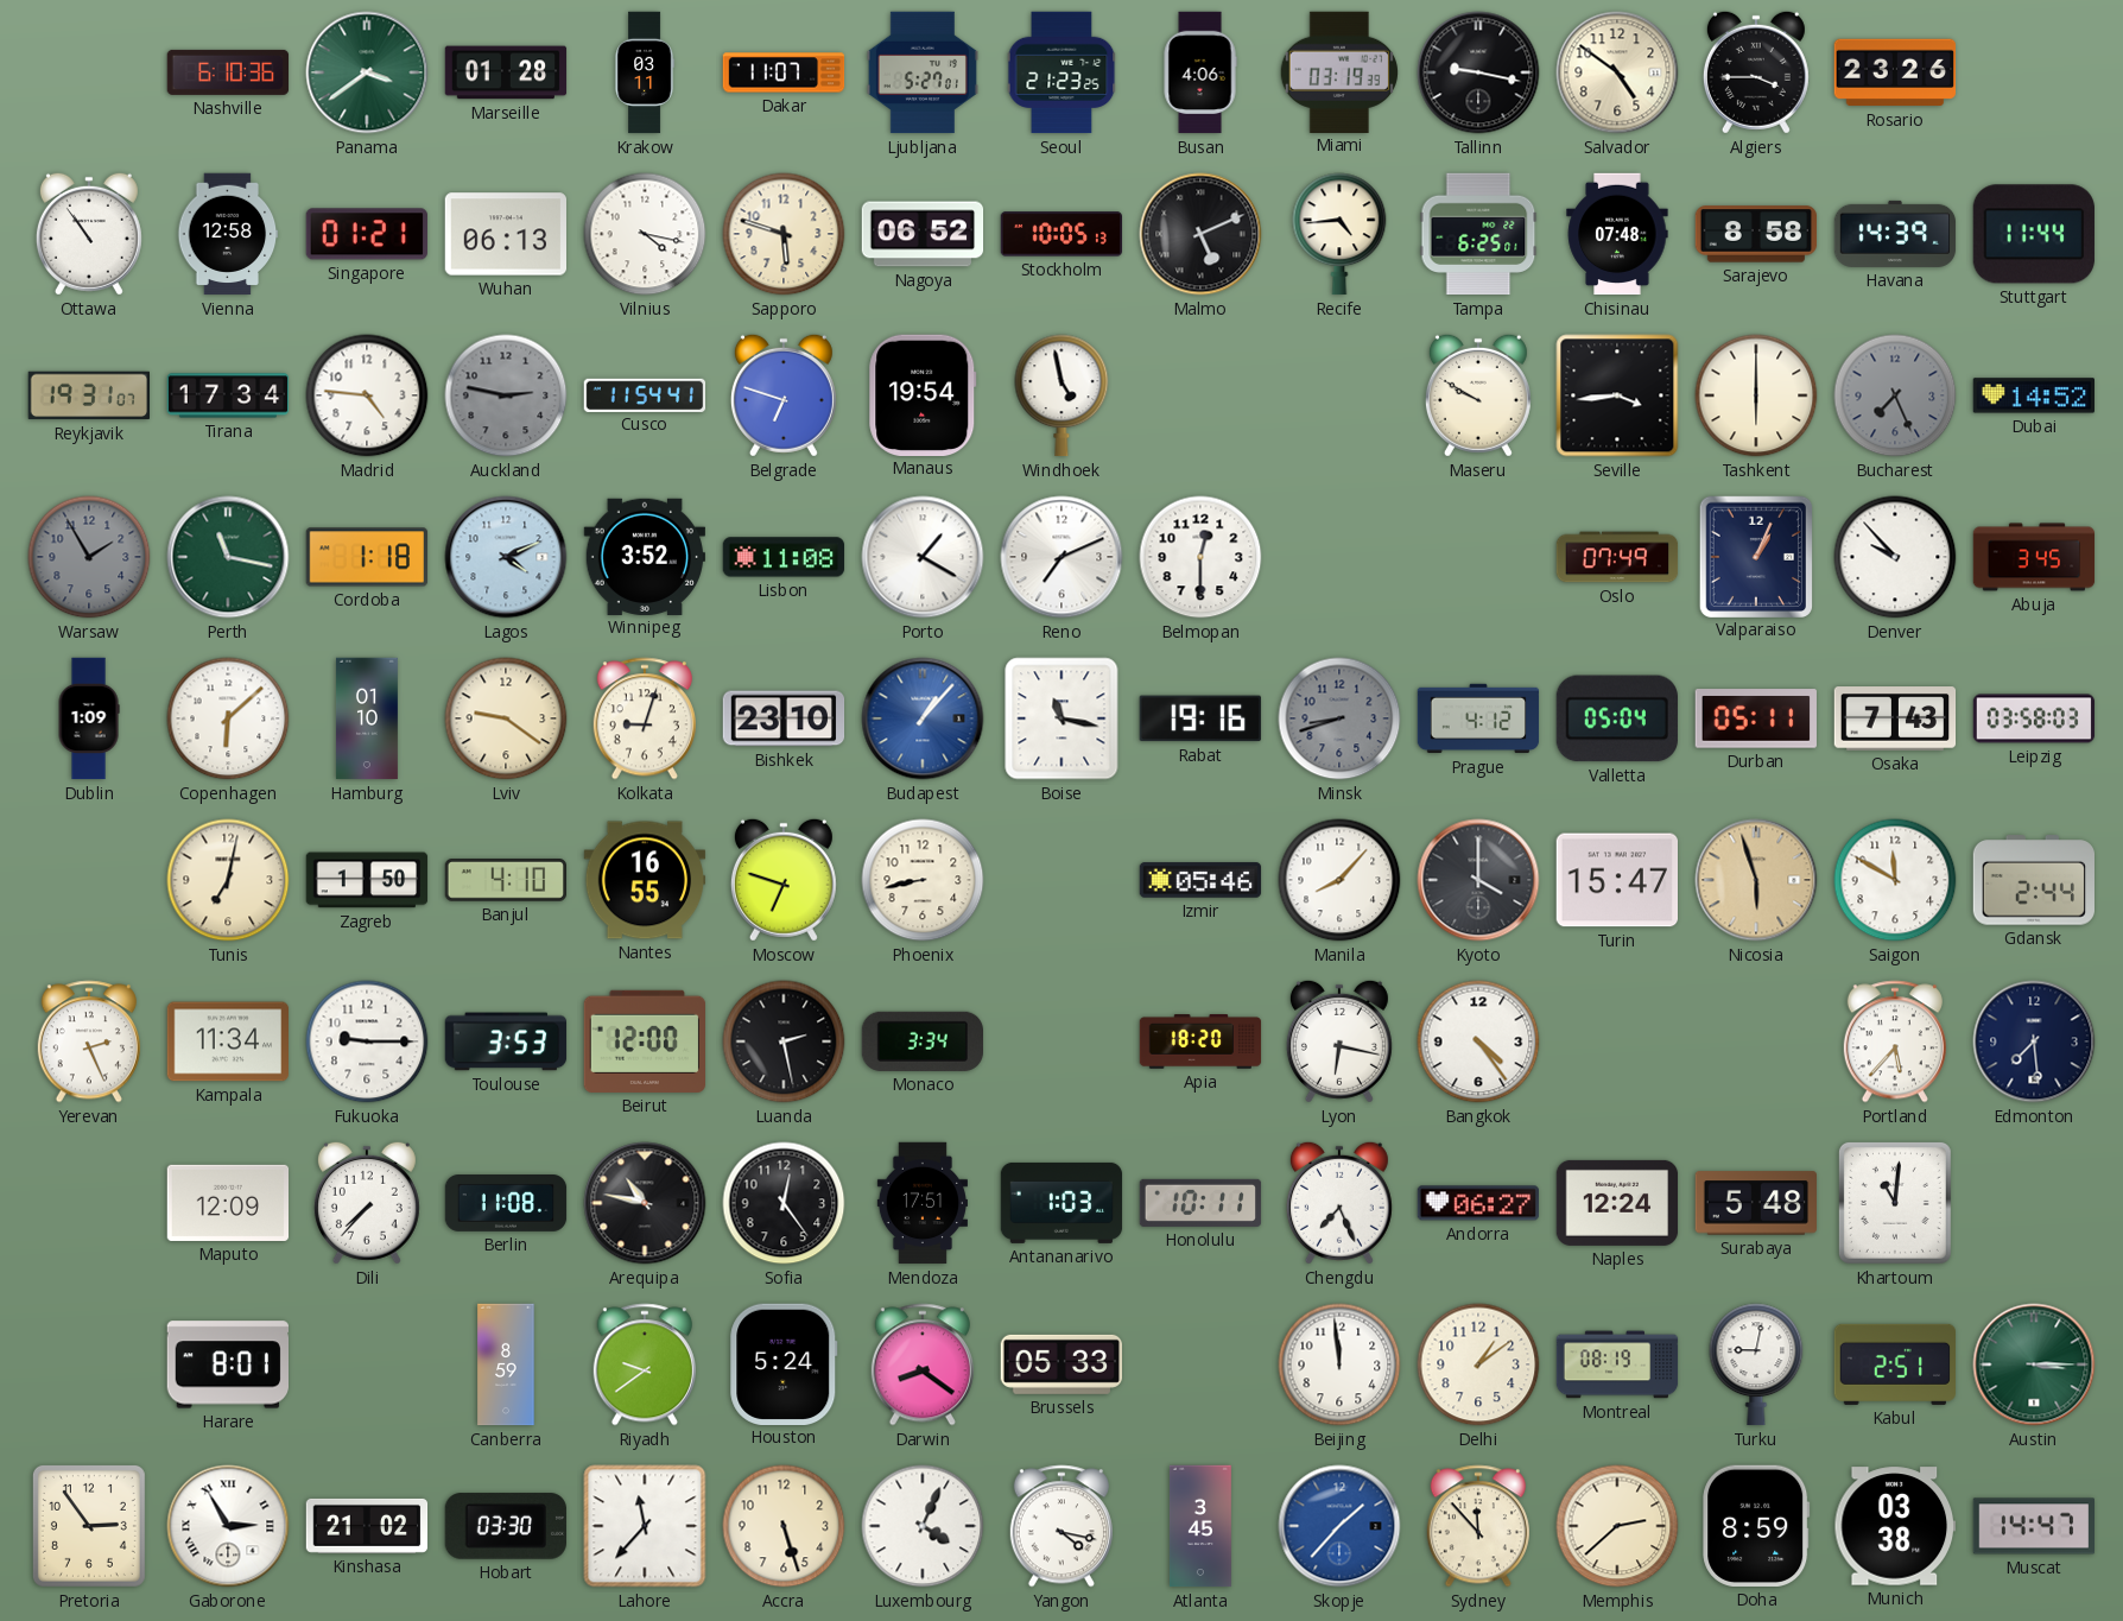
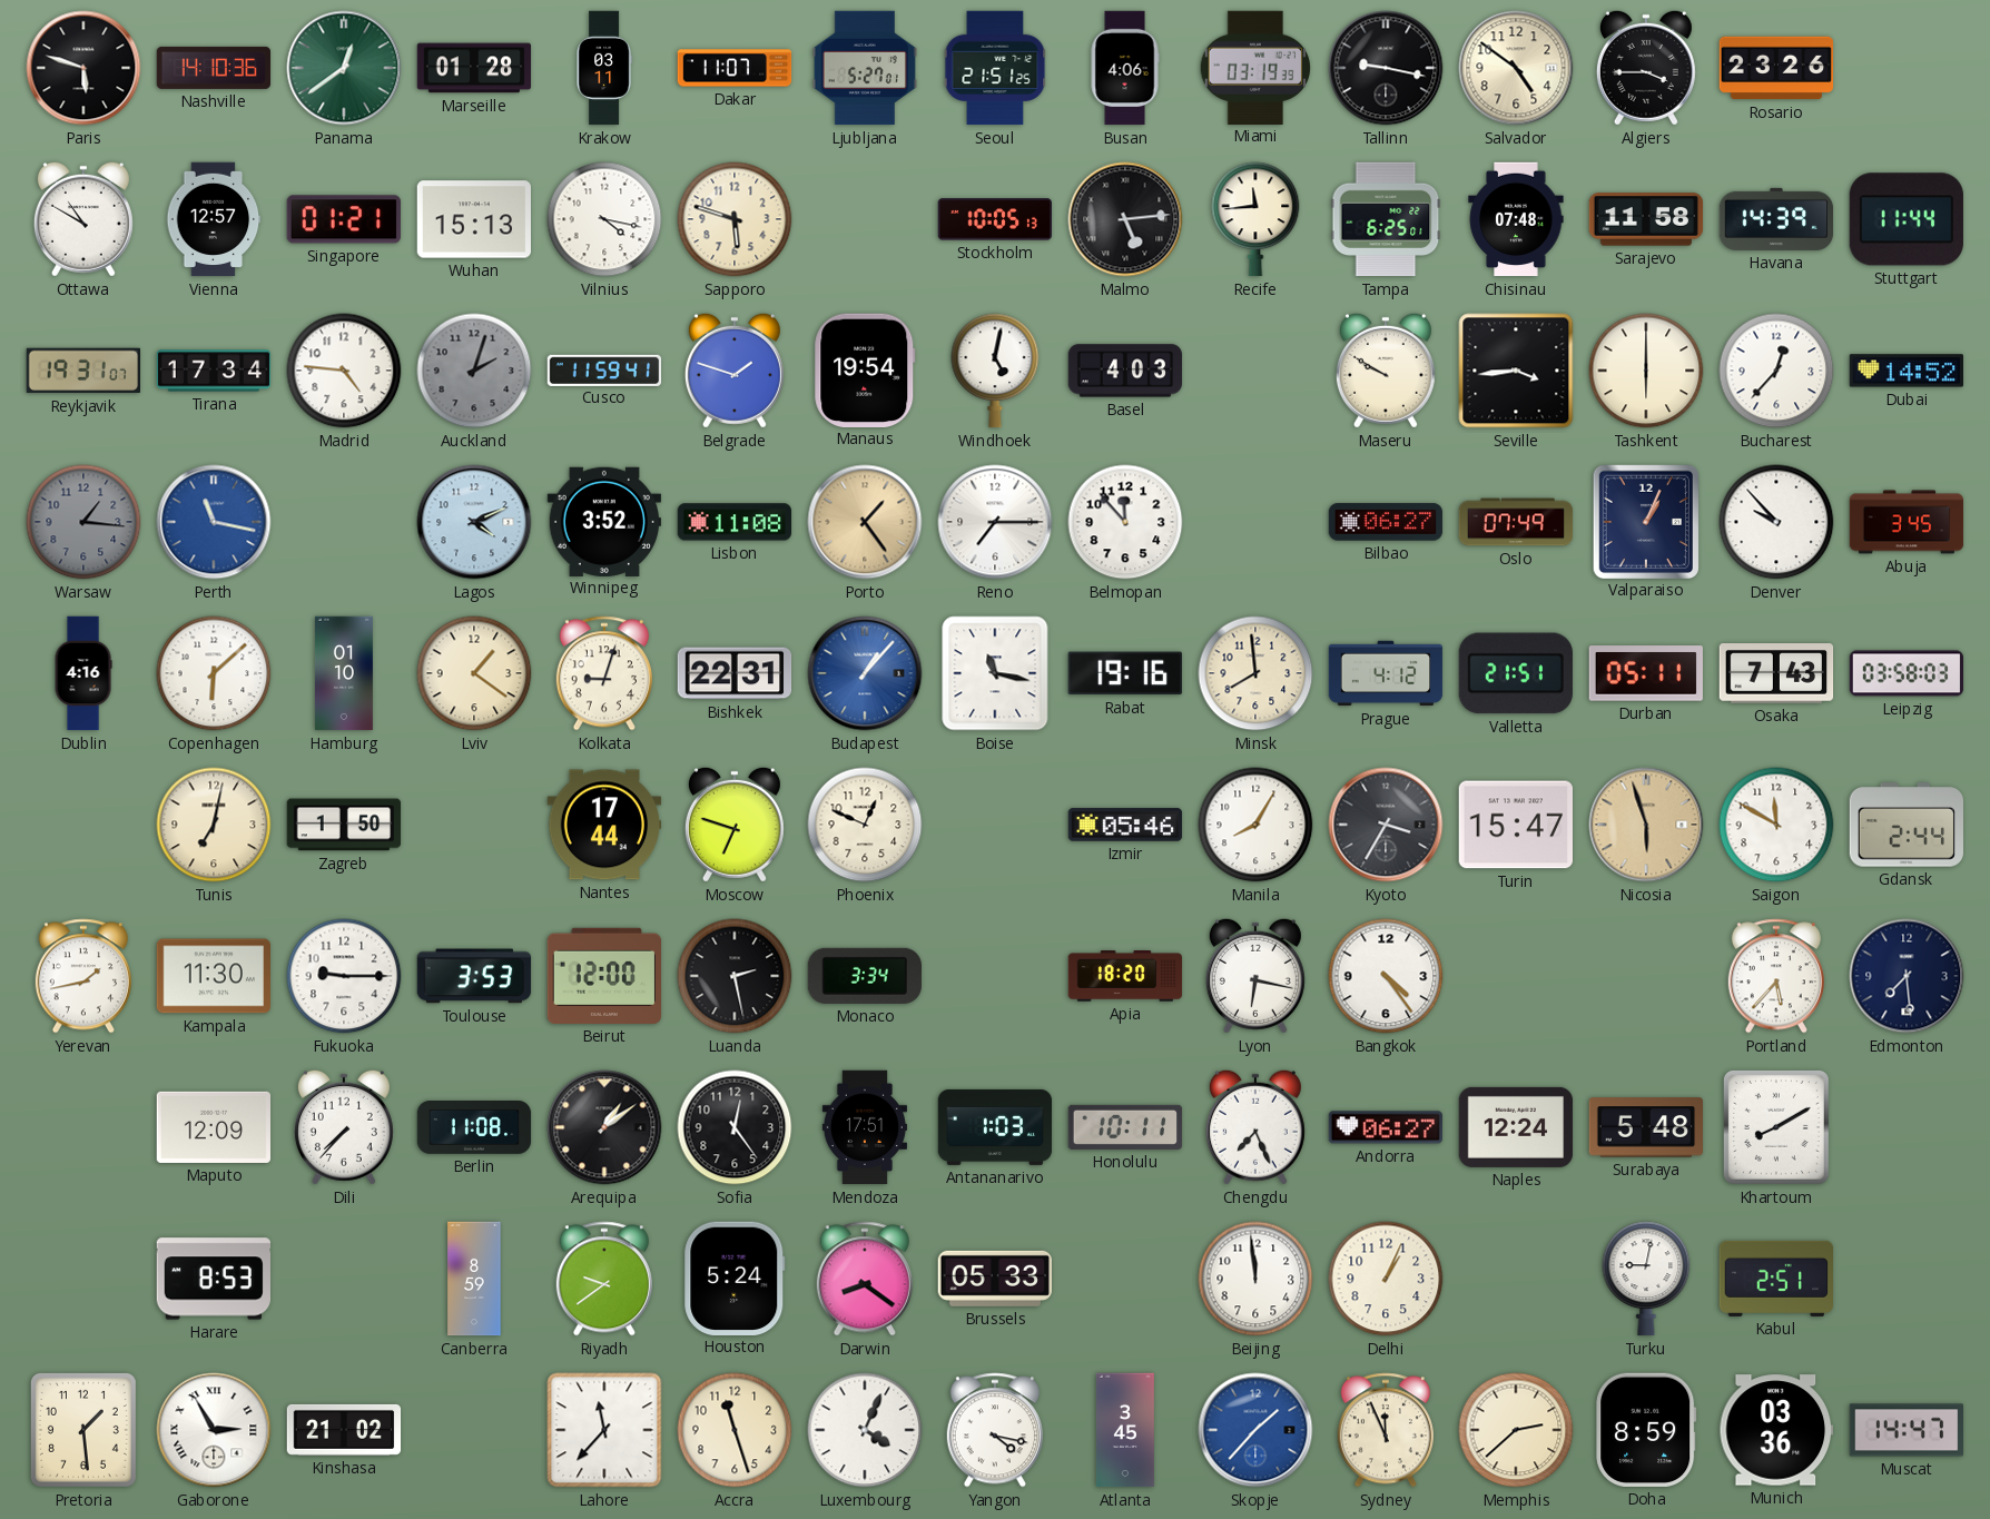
Paris: none -> 5:48
Nashville: 6:10 -> 14:10
Panama: 3:39 -> 12:39
Seoul: 21:23 -> 21:51
Ottawa: 10:54 -> 10:50
Vienna: 12:58 -> 12:57
Wuhan: 06:13 -> 15:13
Nagoya: 06:52 -> none
Malmo: 5:11 -> 5:14
Recife: 4:44 -> 11:44
Sarajevo: 8:58 -> 11:58
Auckland: 2:47 -> 2:03
Cusco: 11:54 -> 11:59
Belgrade: 6:48 -> 1:48
Windhoek: 4:58 -> 5:02
Basel: none -> 4:03
Bucharest: 7:26 -> 12:37
Bucharest dial: grey -> white
Warsaw: 1:55 -> 1:16
Perth dial: green -> blue
Cordoba: 1:18 -> none
Porto: 1:20 -> 1:24
Porto dial: white -> champagne
Reno: 7:11 -> 7:15
Belmopan: 12:30 -> 11:53
Bilbao: none -> 06:27
Dublin: 1:09 -> 4:16
Lviv: 9:21 -> 1:21
Bishkek: 23:10 -> 22:31
Minsk: 8:42 -> 7:59
Minsk dial: grey -> cream
Valletta: 05:04 -> 21:51
Banjul: 4:10 -> none
Nantes: 16:55 -> 17:44
Phoenix: 8:43 -> 12:49
Manila: 8:07 -> 8:05
Kyoto: 4:00 -> 3:35
Yerevan: 2:26 -> 1:43
Kampala: 11:34 -> 11:30
Arequipa: 10:47 -> 1:09
Khartoum: 11:01 -> 8:10
Harare: 8:01 -> 8:53
Delhi: 1:09 -> 1:04
Montreal: 08:19 -> none
Austin: 3:15 -> none
Pretoria: 2:54 -> 1:29
Hobart: 03:30 -> none
Accra: 5:27 -> 11:27
Sydney: 11:53 -> 11:56
Munich: 03:38 -> 03:36
